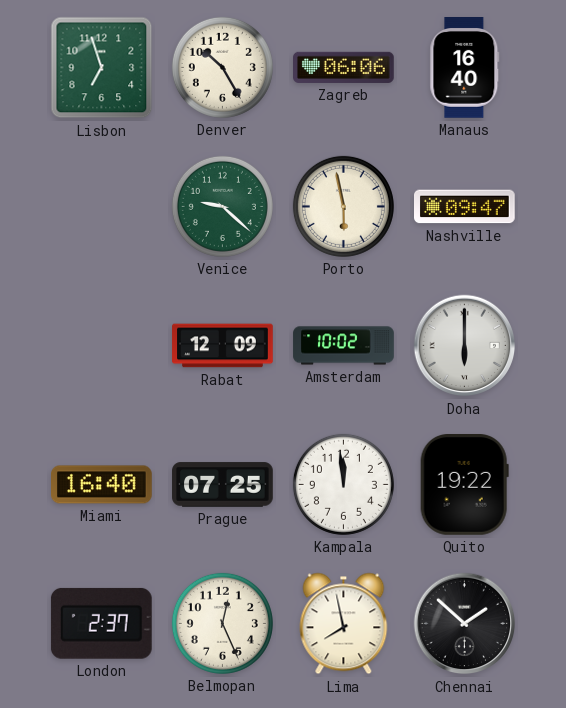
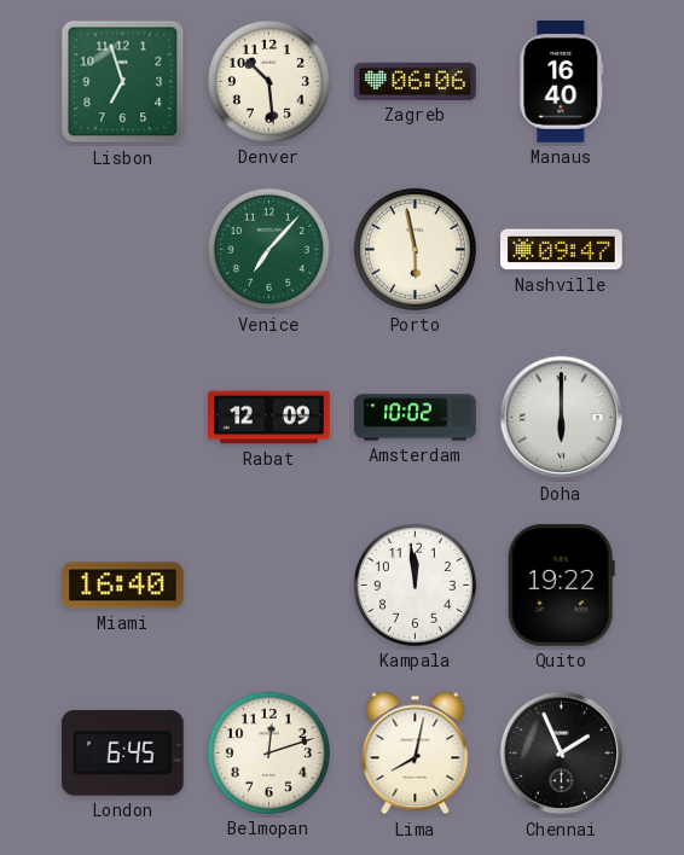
Denver: 10:25 -> 10:29
Venice: 9:22 -> 7:07
Prague: 07:25 -> none
London: 2:37 -> 6:45
Belmopan: 12:26 -> 12:12
Lima: 7:58 -> 8:02
Chennai: 1:52 -> 1:56
